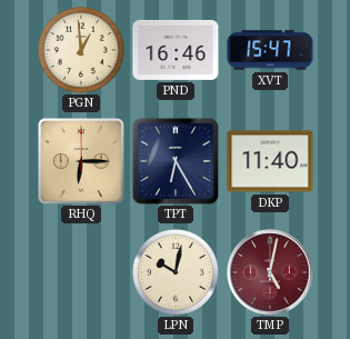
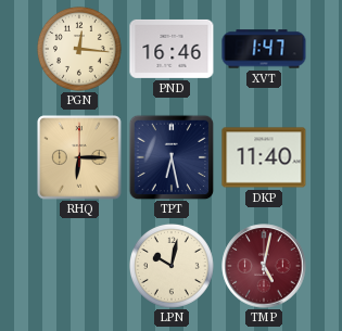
PGN: 12:59 -> 12:16
XVT: 15:47 -> 1:47
TPT: 6:25 -> 6:28
